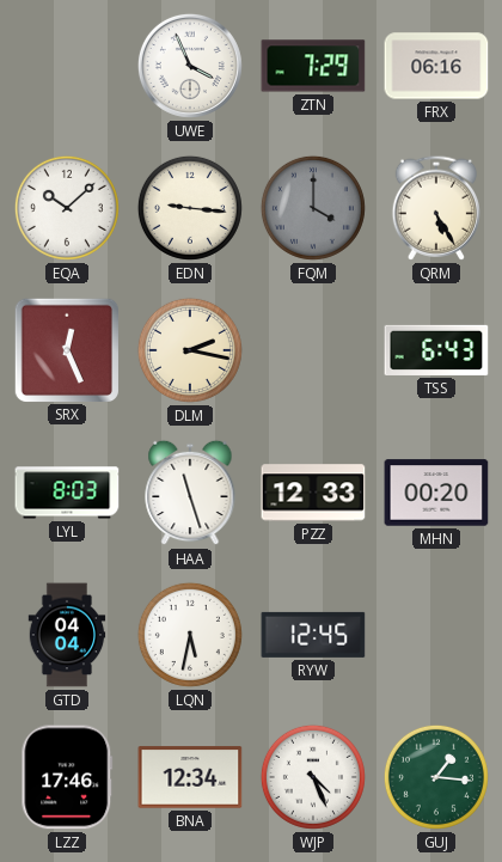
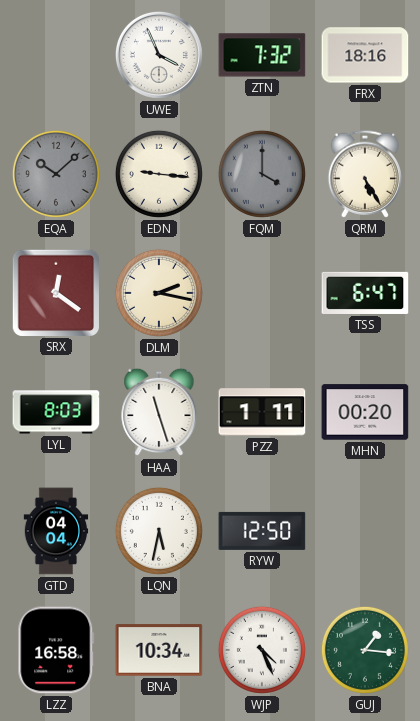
ZTN: 7:29 -> 7:32
FRX: 06:16 -> 18:16
EQA dial: white -> grey
SRX: 12:26 -> 12:21
TSS: 6:43 -> 6:47
PZZ: 12:33 -> 1:11
RYW: 12:45 -> 12:50
LZZ: 17:46 -> 16:58
BNA: 12:34 -> 10:34
